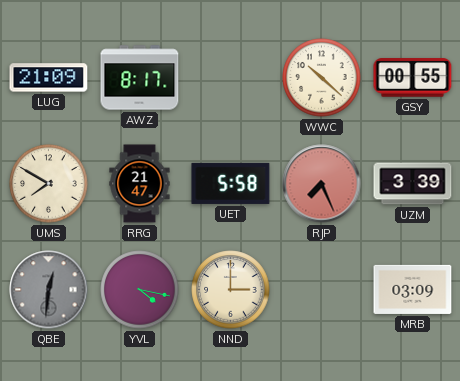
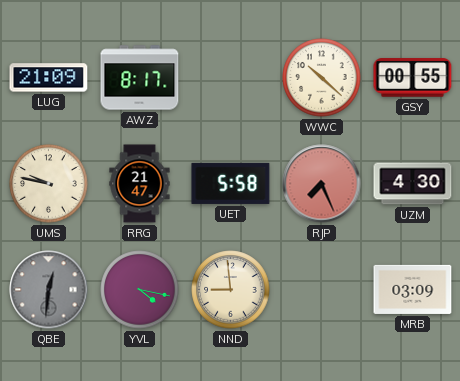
UMS: 7:50 -> 9:47
UZM: 3:39 -> 4:30
NND: 3:00 -> 8:59
